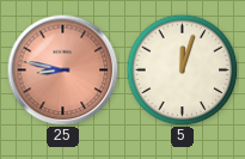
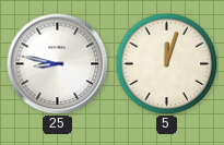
25 dial: salmon -> white
